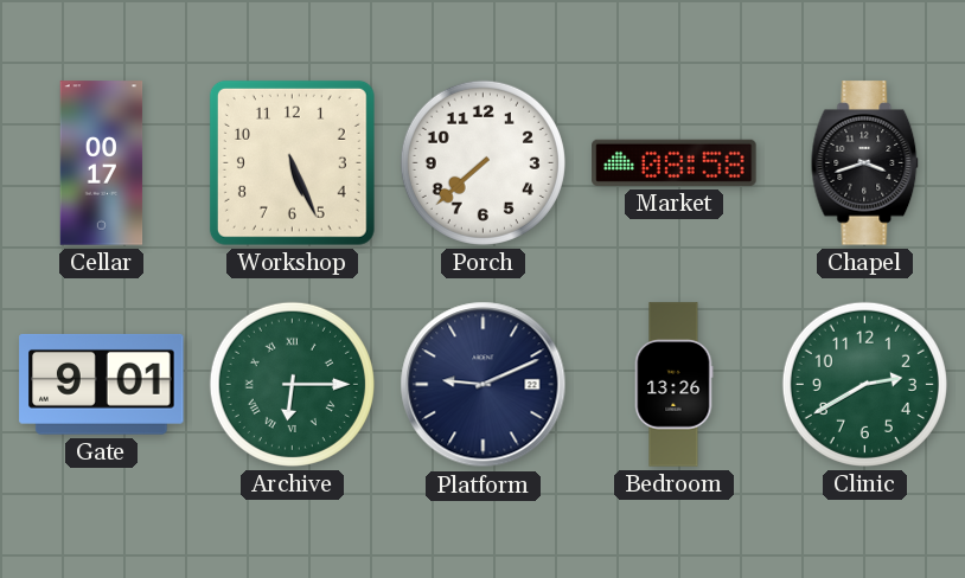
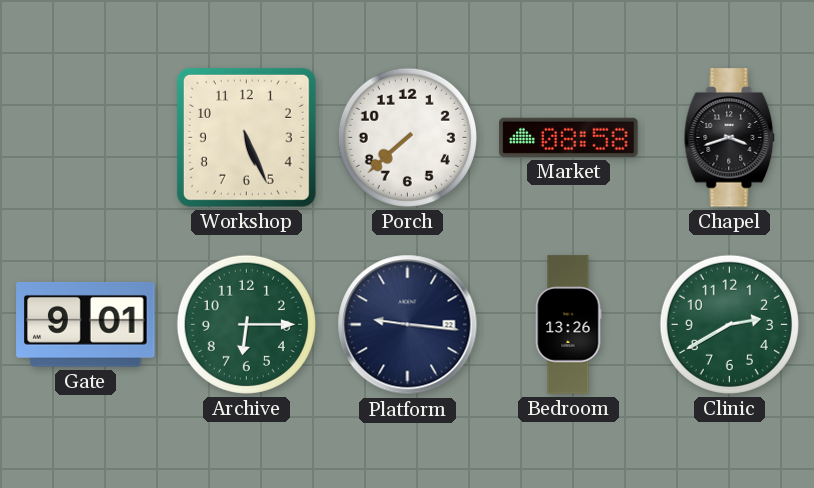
Cellar: 00:17 -> none
Archive numerals: Roman -> Arabic
Platform: 9:11 -> 9:16
